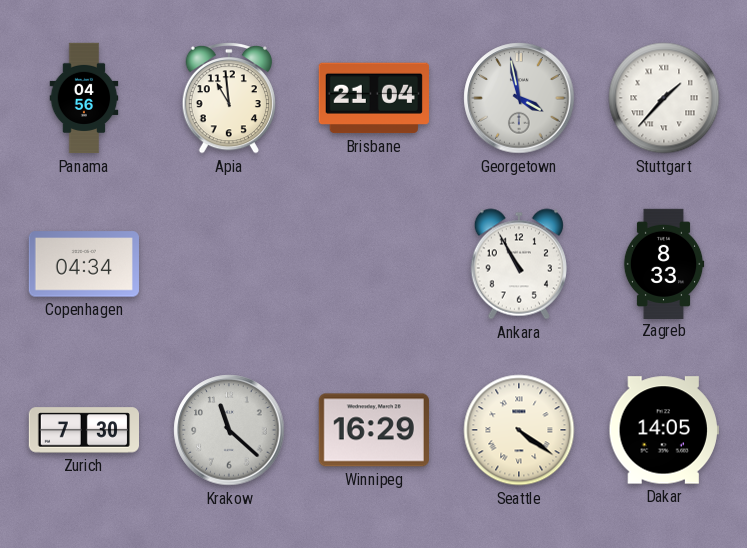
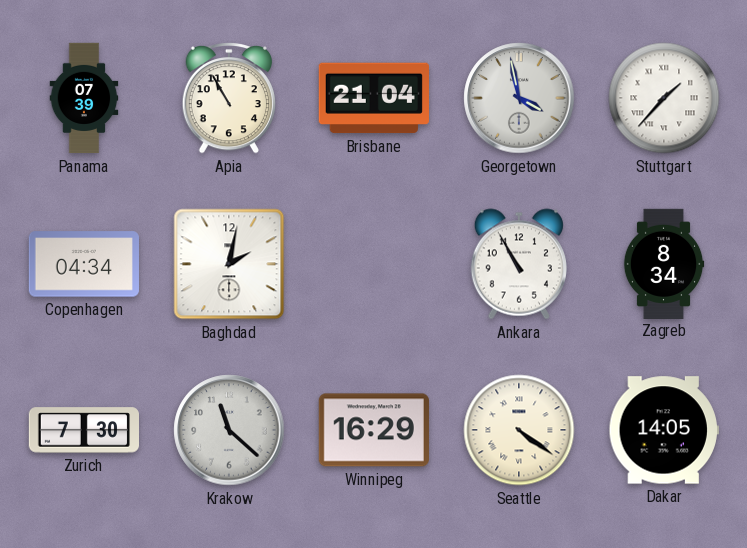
Panama: 04:56 -> 07:39
Apia: 10:59 -> 10:55
Baghdad: none -> 2:02
Zagreb: 8:33 -> 8:34
